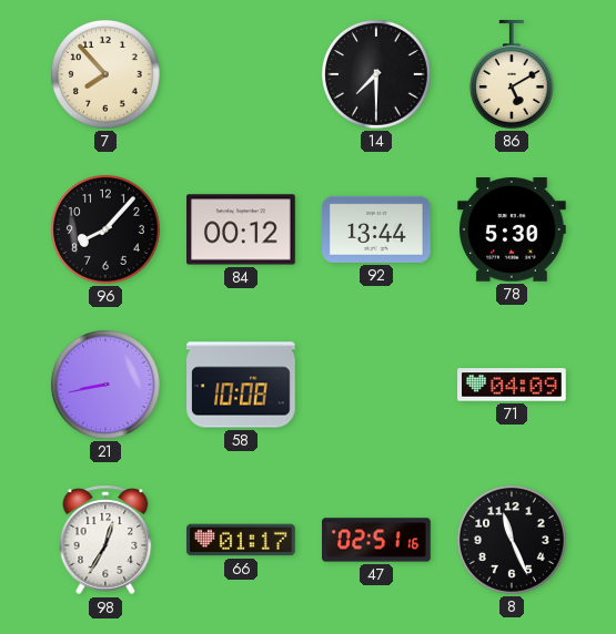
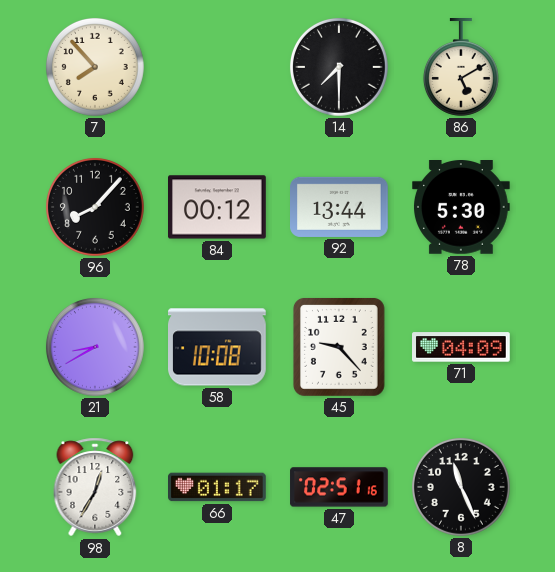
21: 8:43 -> 8:40
45: none -> 9:23
